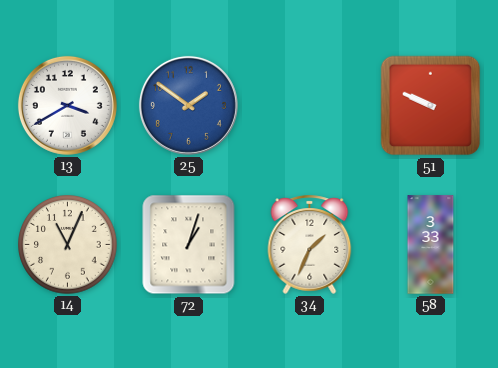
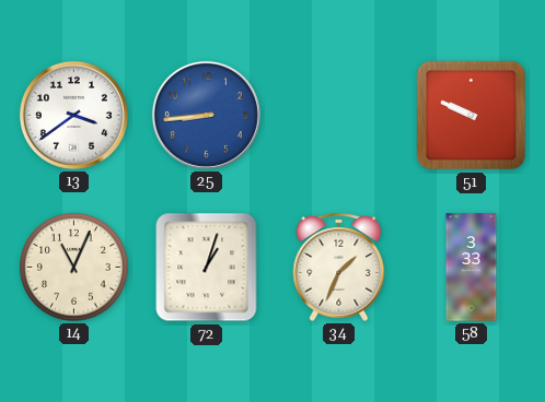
13: 3:40 -> 3:39
25: 1:51 -> 8:44
